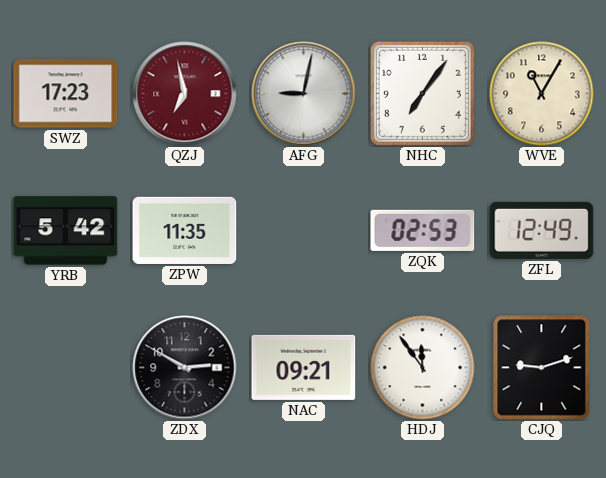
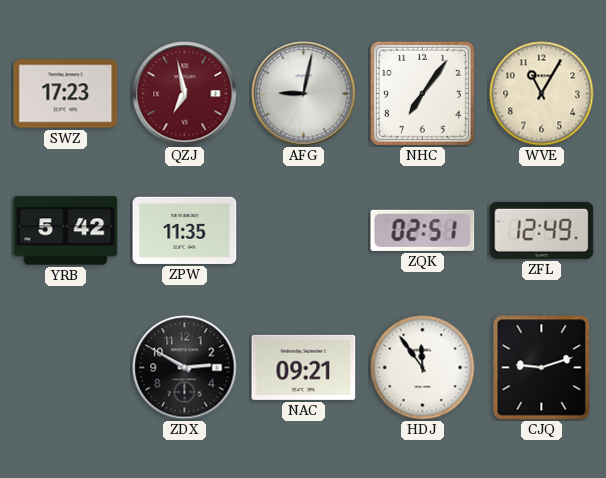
ZQK: 02:53 -> 02:51
